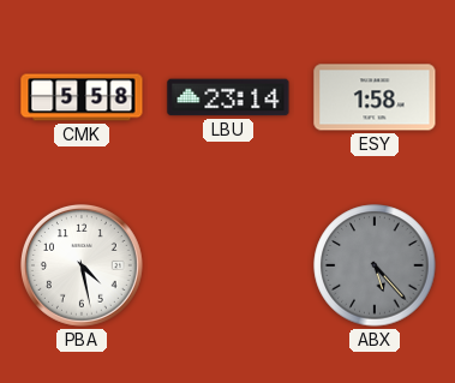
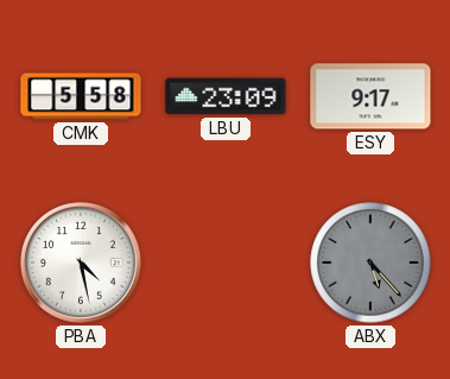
LBU: 23:14 -> 23:09
ESY: 1:58 -> 9:17
